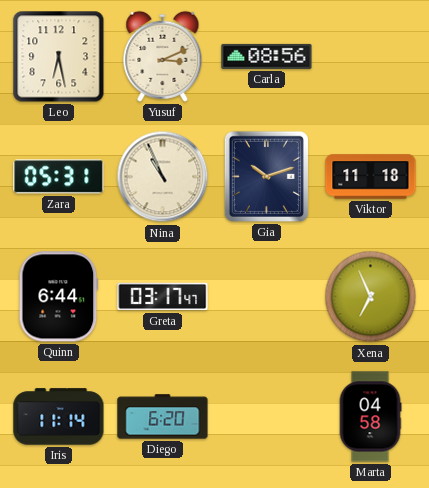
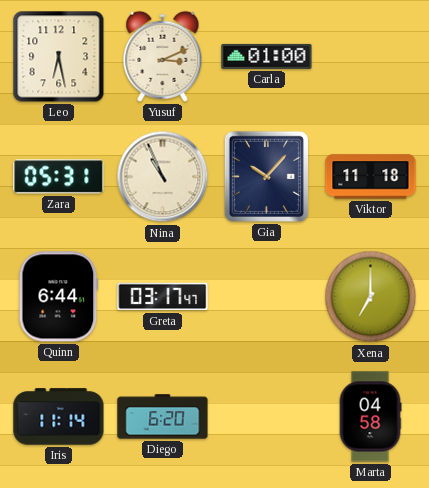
Carla: 08:56 -> 01:00
Gia: 10:12 -> 10:07
Xena: 6:56 -> 7:00
